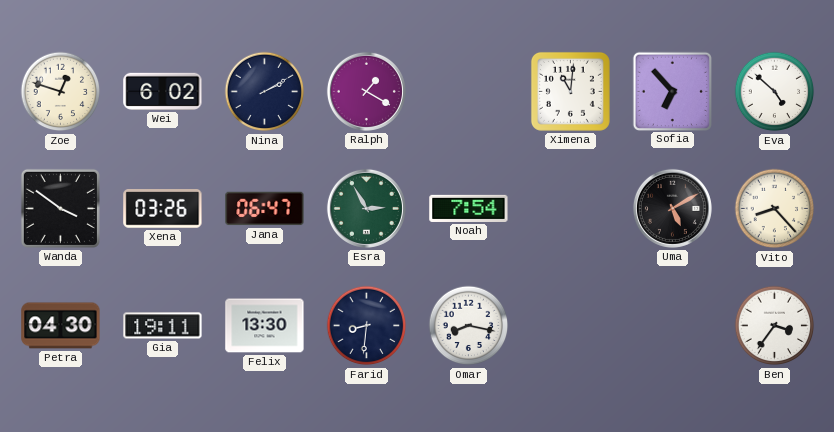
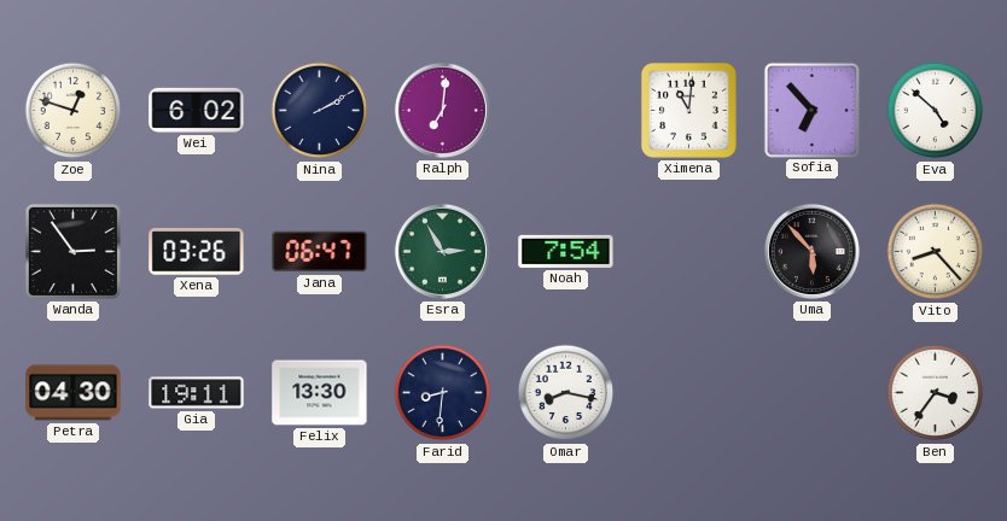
Ralph: 1:20 -> 7:01
Wanda: 3:51 -> 2:54
Uma: 5:10 -> 5:53
